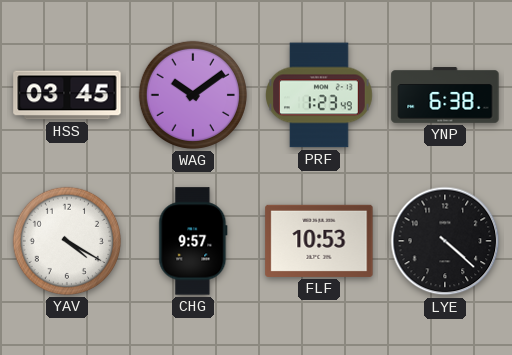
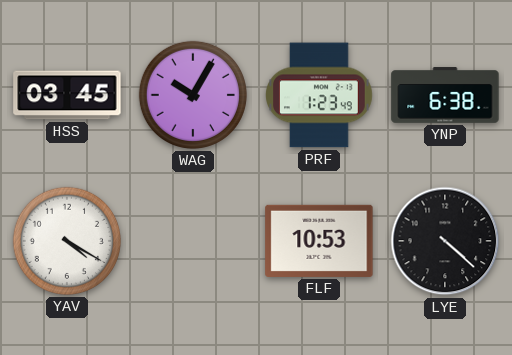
WAG: 10:09 -> 10:05
CHG: 9:57 -> none
